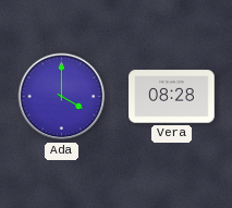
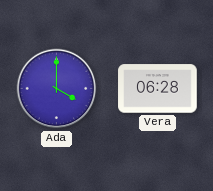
Vera: 08:28 -> 06:28
